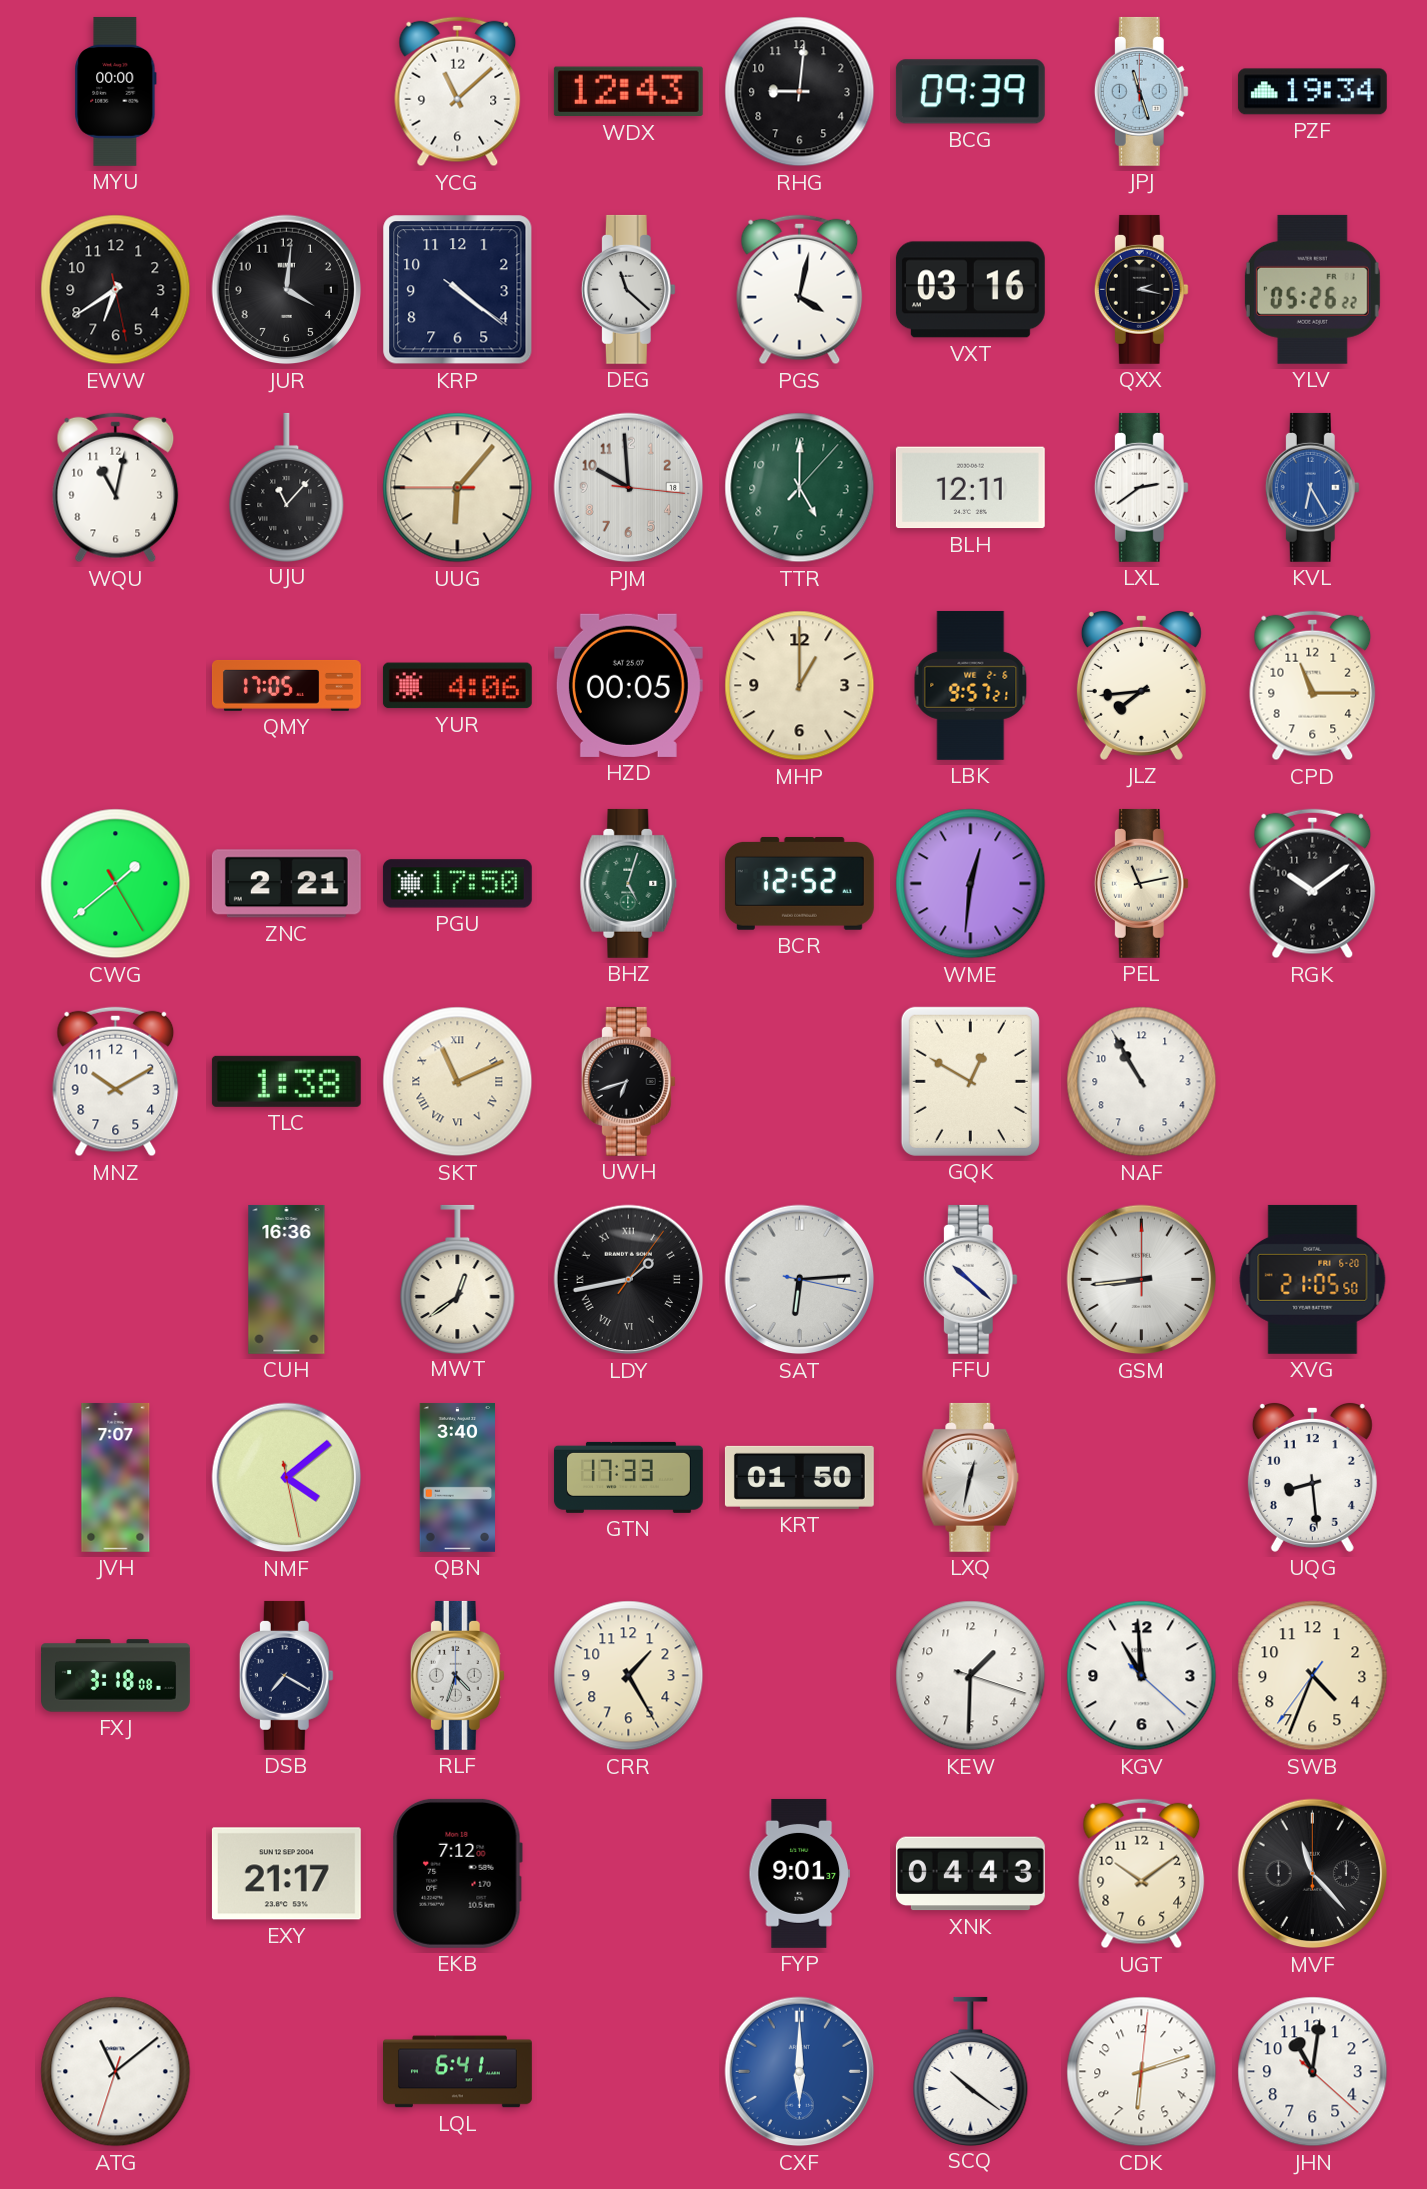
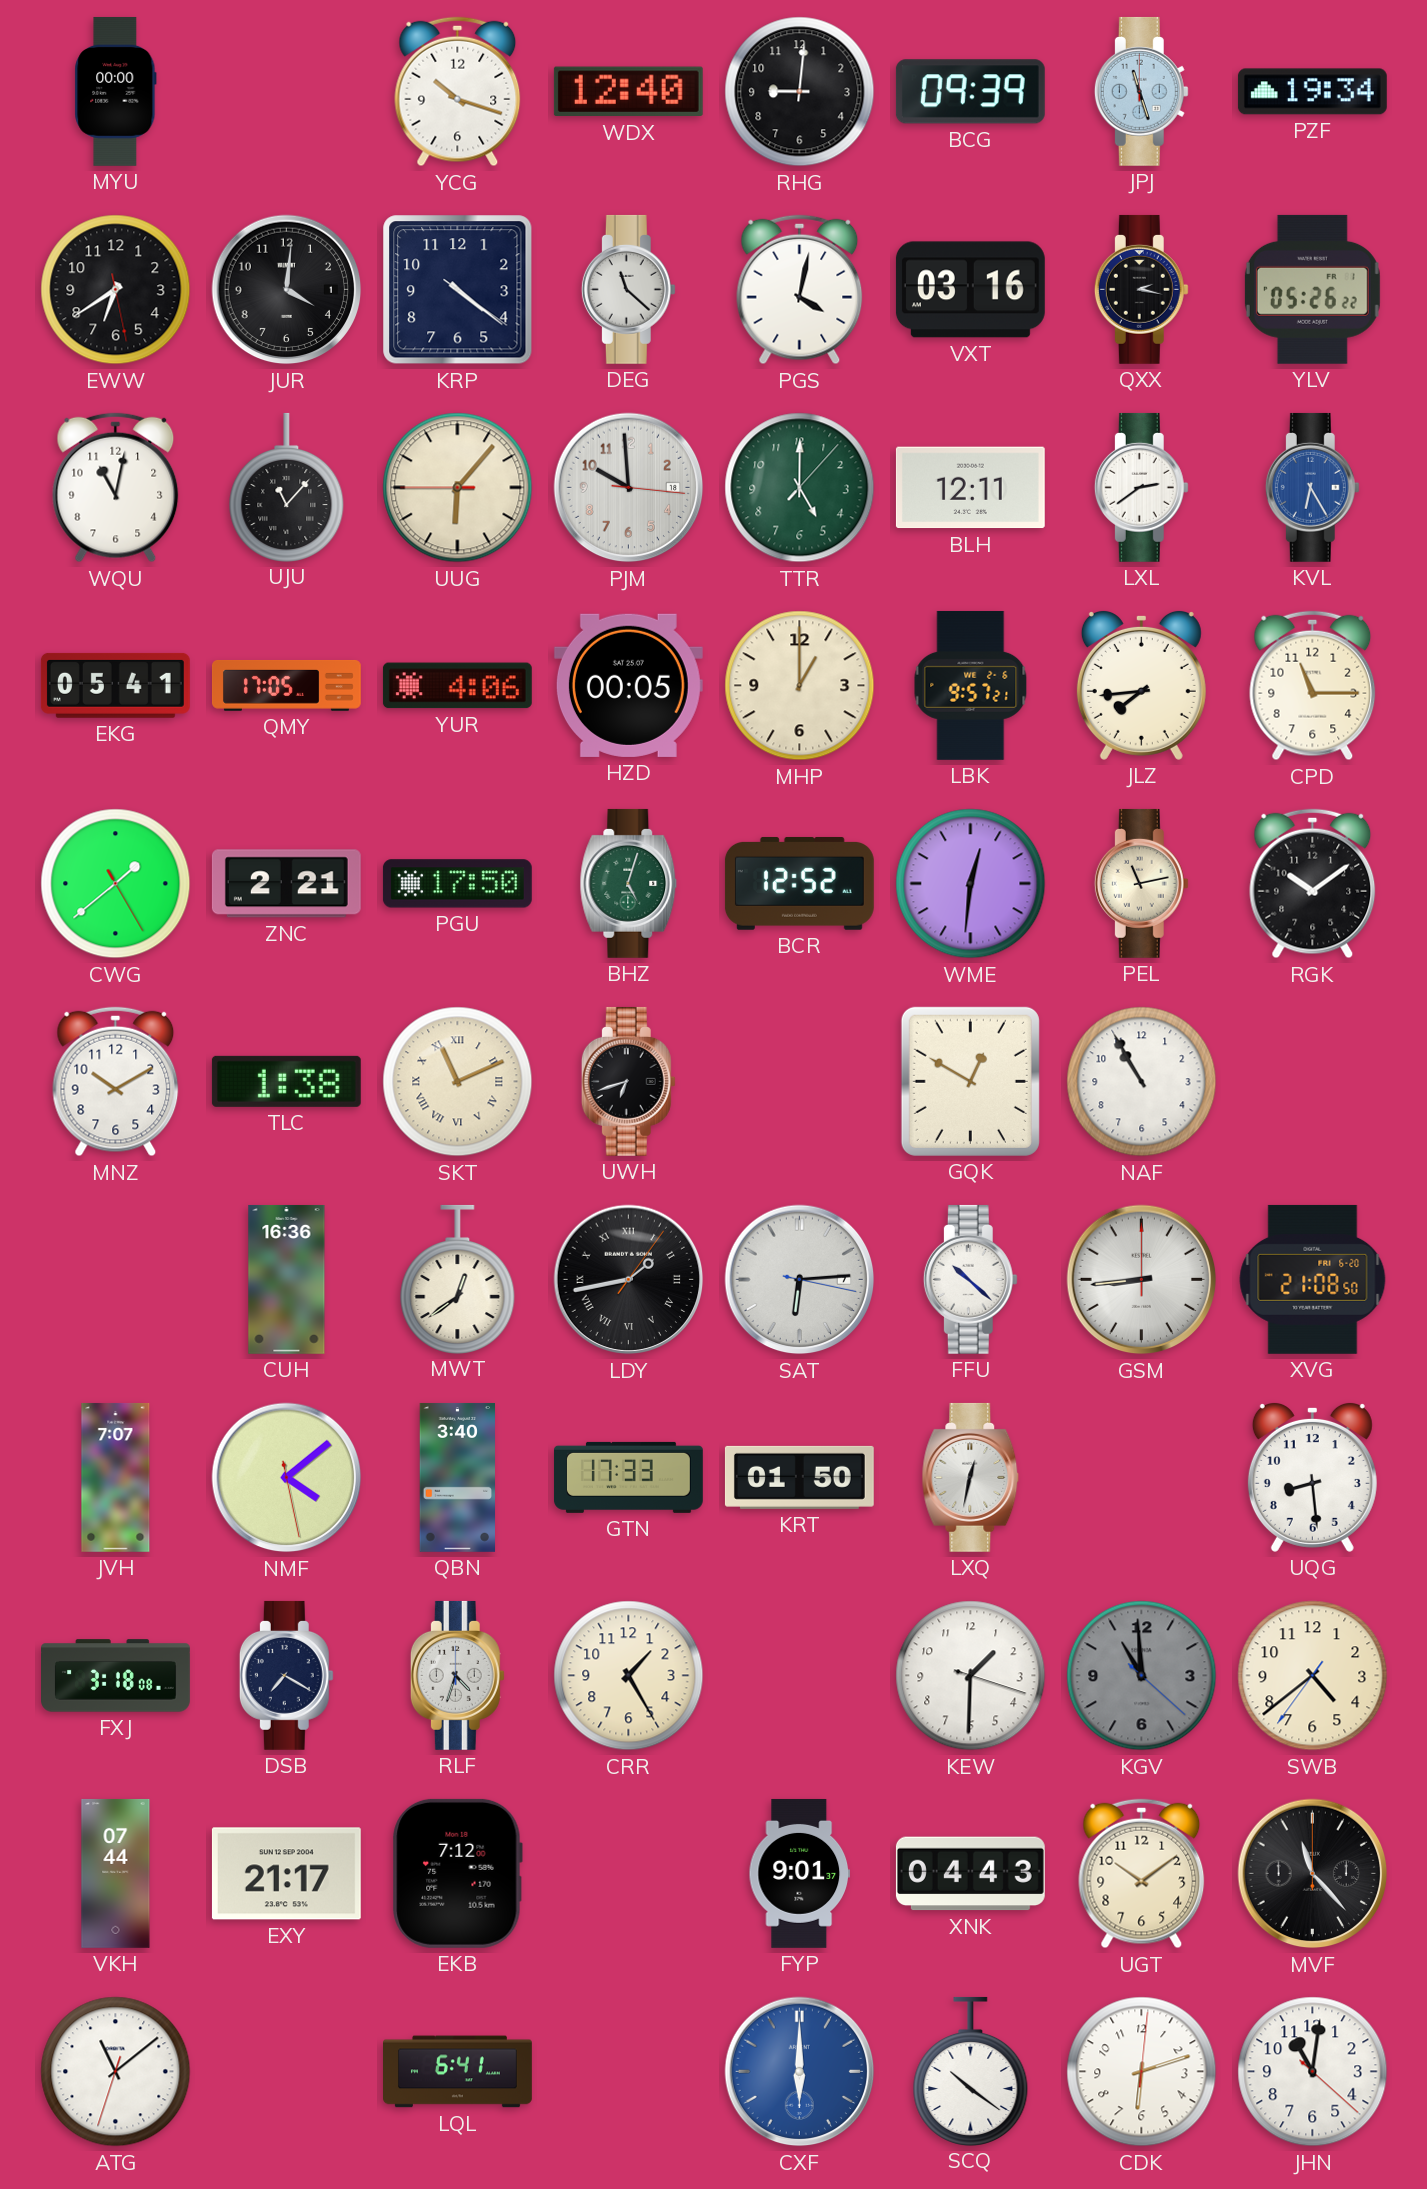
YCG: 11:08 -> 10:18
WDX: 12:43 -> 12:40
EKG: none -> 05:41
XVG: 21:05 -> 21:08
KGV dial: white -> grey
SWB: 4:33 -> 4:38
VKH: none -> 07:44
